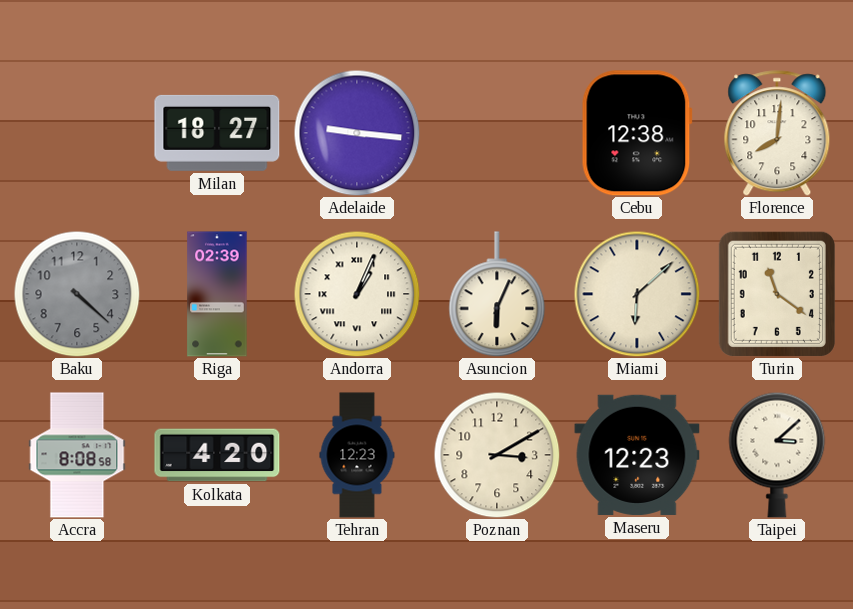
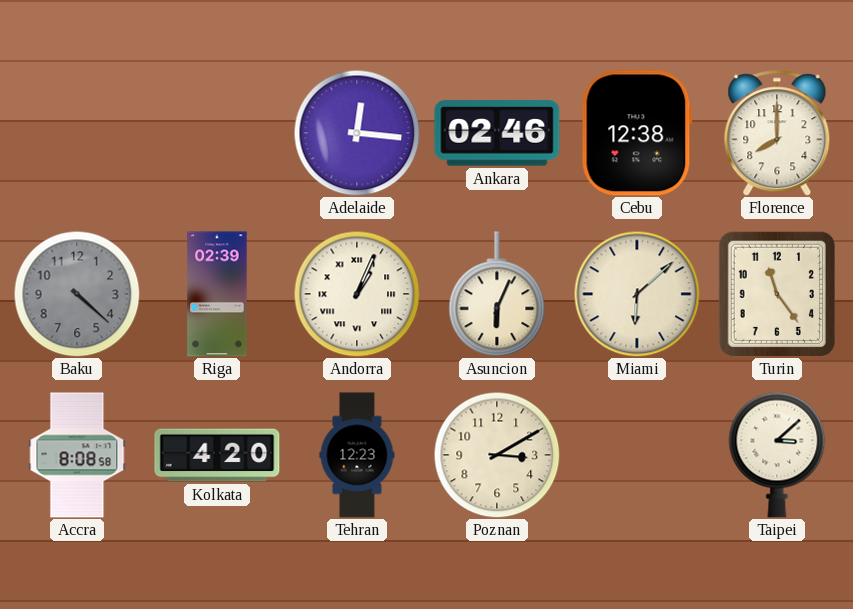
Milan: 18:27 -> none
Adelaide: 9:16 -> 12:16
Ankara: none -> 02:46
Florence: 8:01 -> 8:00
Turin: 11:21 -> 11:24
Maseru: 12:23 -> none
